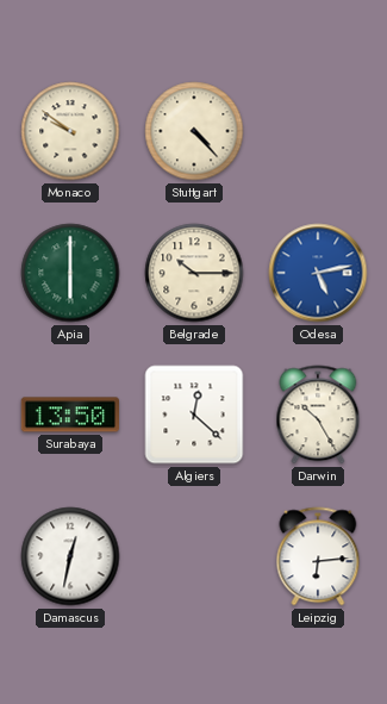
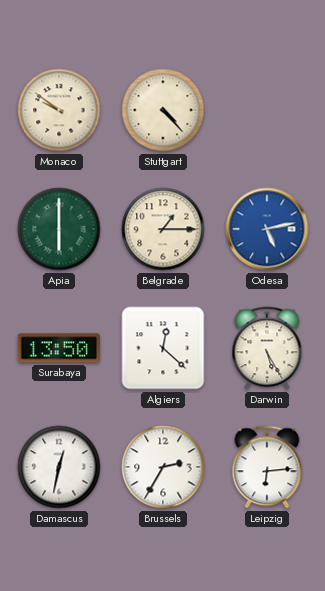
Belgrade: 10:15 -> 1:15
Darwin: 10:25 -> 5:25
Brussels: none -> 2:35
